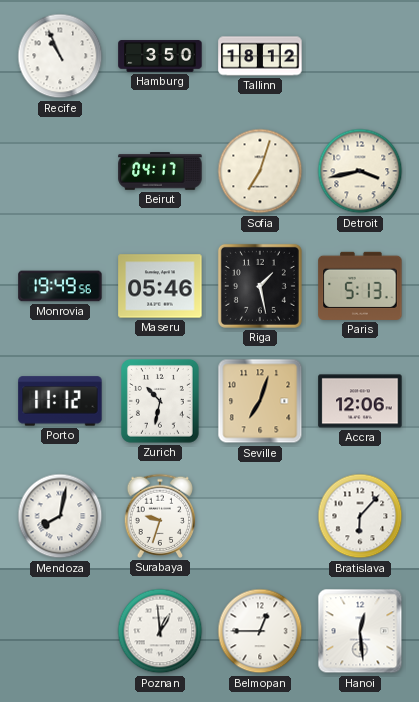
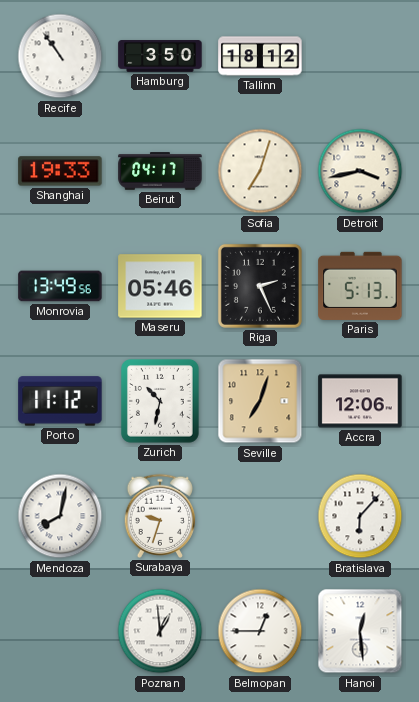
Recife: 10:56 -> 10:54
Shanghai: none -> 19:33
Monrovia: 19:49 -> 13:49
Riga: 1:28 -> 2:26
